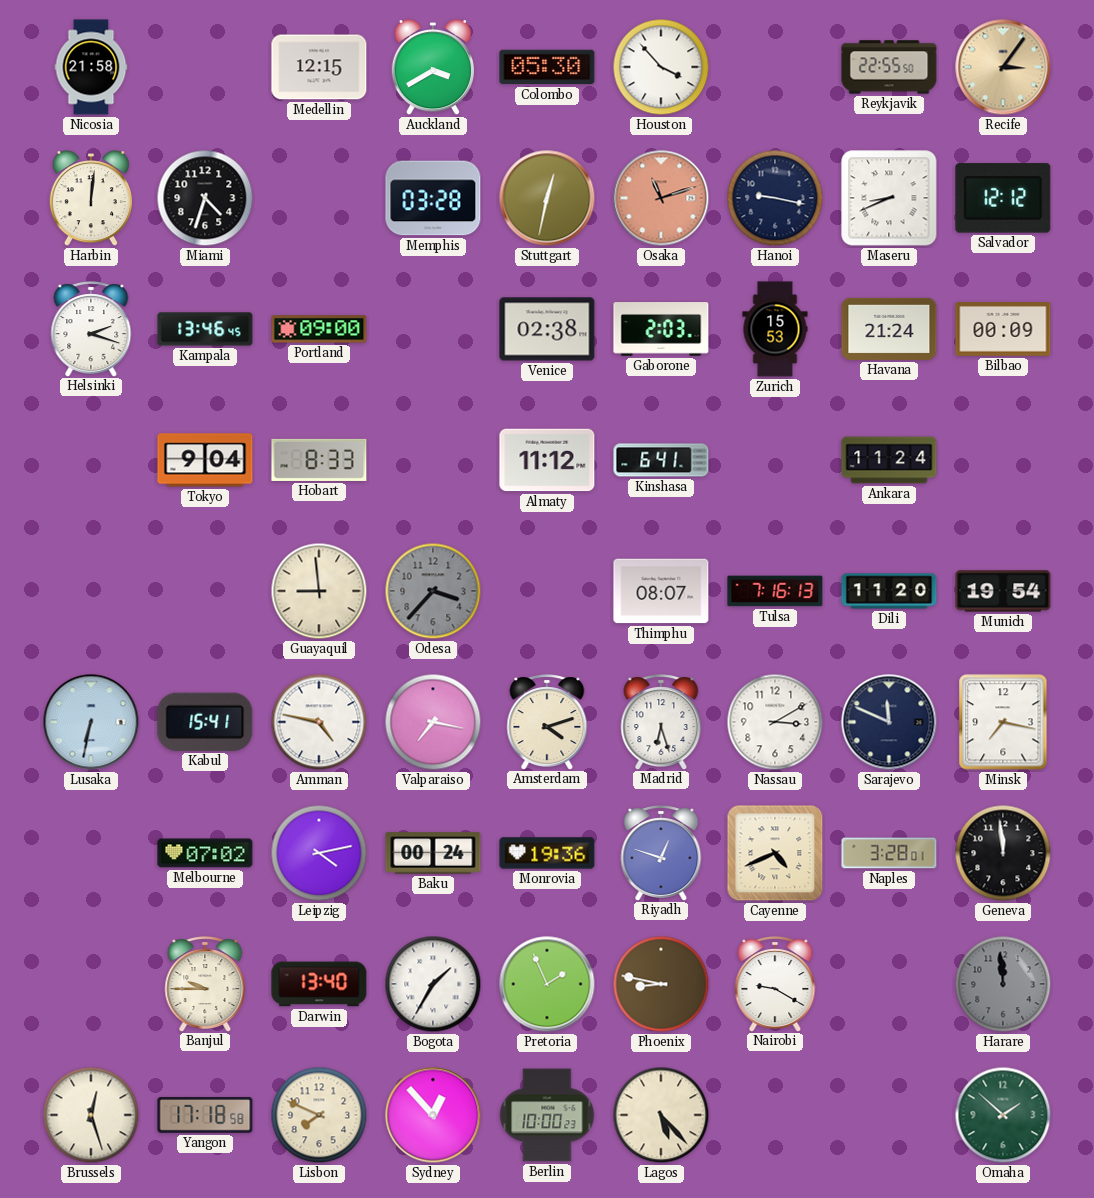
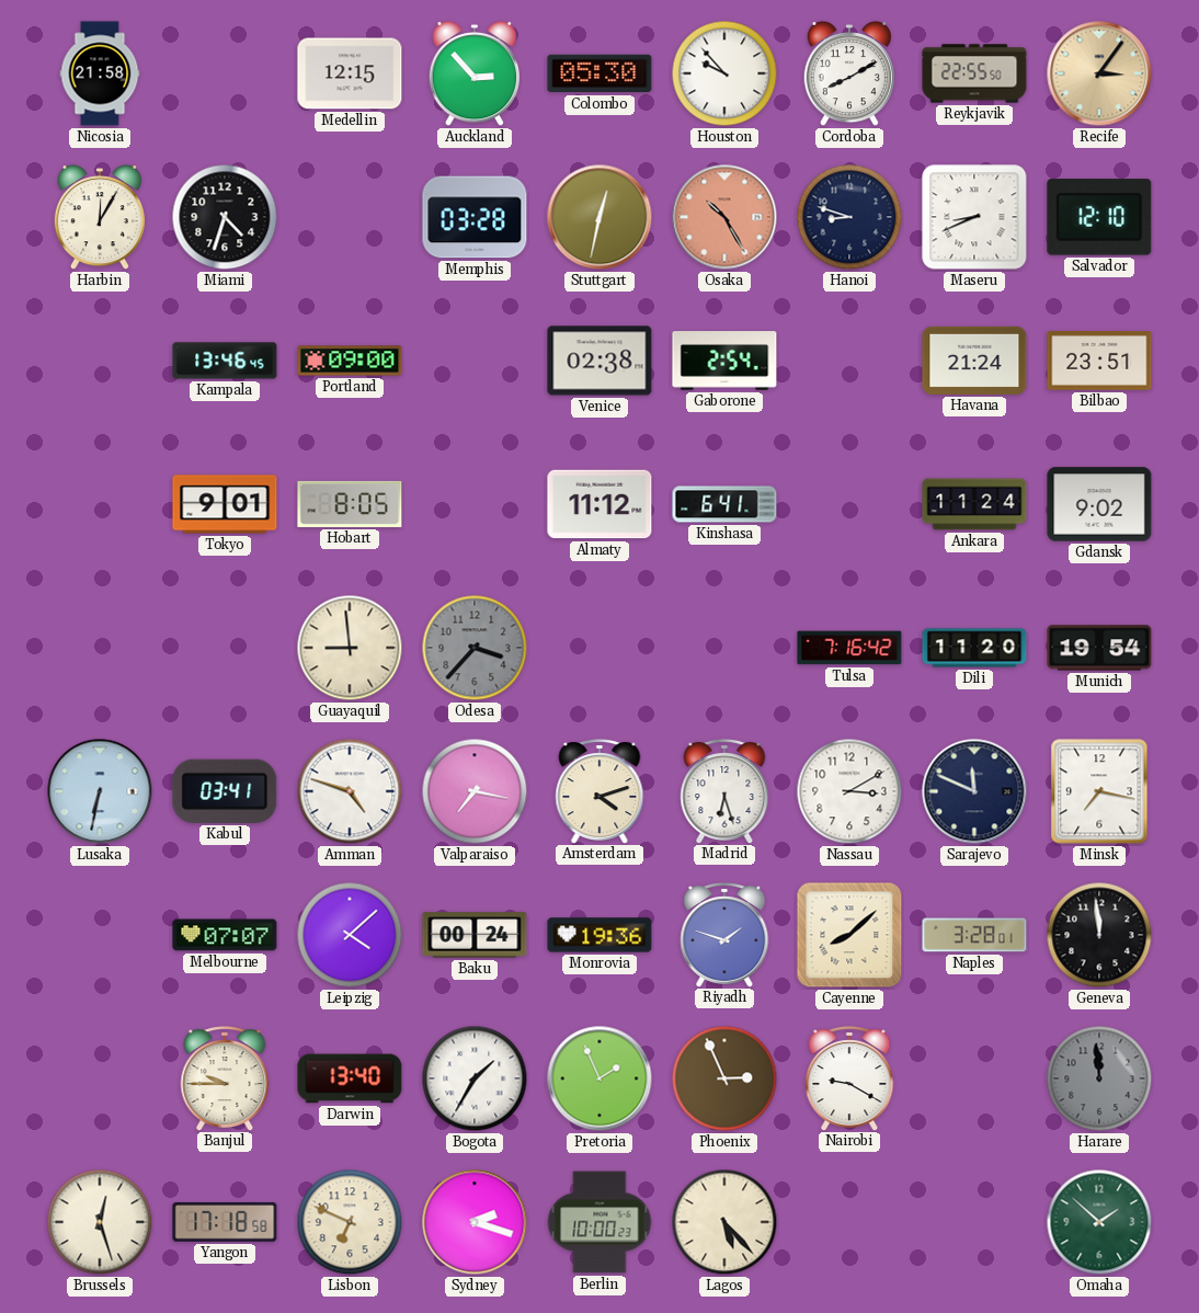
Auckland: 3:40 -> 2:53
Houston: 3:53 -> 9:53
Cordoba: none -> 8:10
Harbin: 12:01 -> 12:05
Osaka: 11:12 -> 10:25
Hanoi: 9:17 -> 8:48
Salvador: 12:12 -> 12:10
Helsinki: 2:18 -> none
Gaborone: 2:03 -> 2:54
Zurich: 15:53 -> none
Bilbao: 00:09 -> 23:51
Tokyo: 9:04 -> 9:01
Hobart: 8:33 -> 8:05
Gdansk: none -> 9:02
Thimphu: 08:07 -> none
Tulsa: 7:16:13 -> 7:16:42
Kabul: 15:41 -> 03:41
Amman: 4:47 -> 4:48
Melbourne: 07:02 -> 07:07
Leipzig: 4:13 -> 4:08
Riyadh: 12:48 -> 1:48
Cayenne: 4:41 -> 8:08
Phoenix: 8:47 -> 2:56
Lisbon: 7:49 -> 6:49
Sydney: 12:53 -> 2:18
